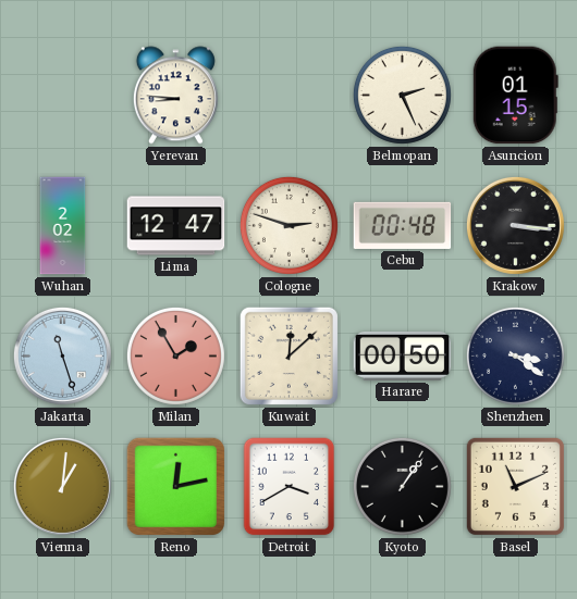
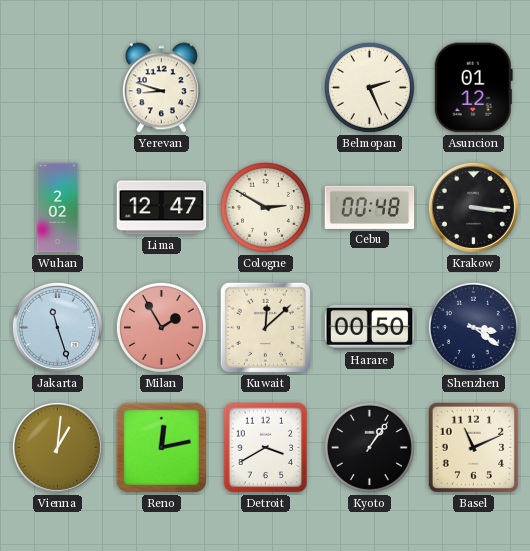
Yerevan: 8:46 -> 8:48
Asuncion: 01:15 -> 01:12
Cologne: 2:48 -> 2:50
